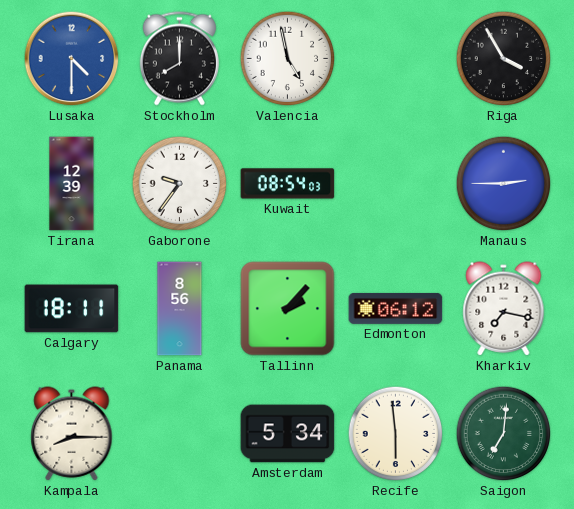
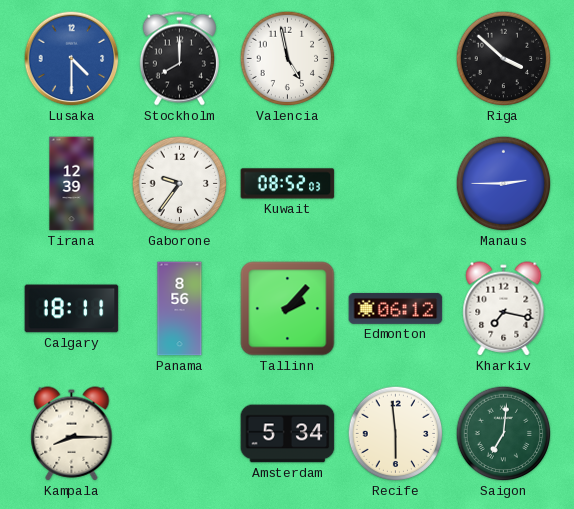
Riga: 3:55 -> 3:52
Kuwait: 08:54 -> 08:52
